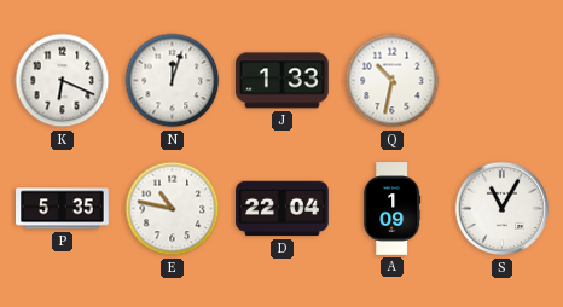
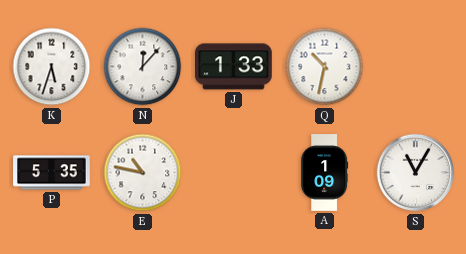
K: 6:19 -> 5:33
N: 12:03 -> 12:07
D: 22:04 -> none
